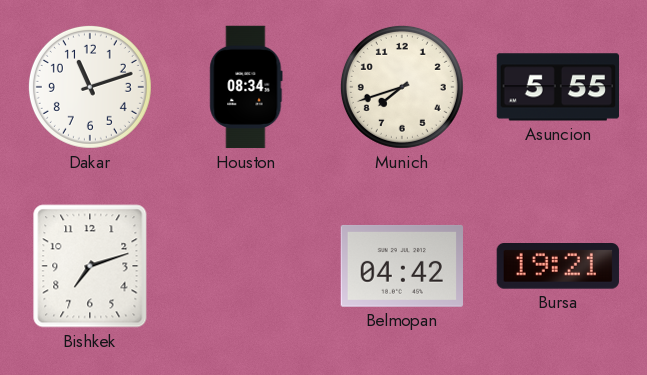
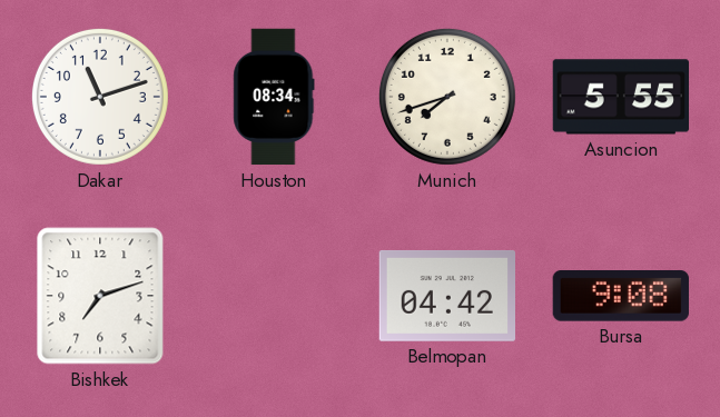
Bursa: 19:21 -> 9:08
